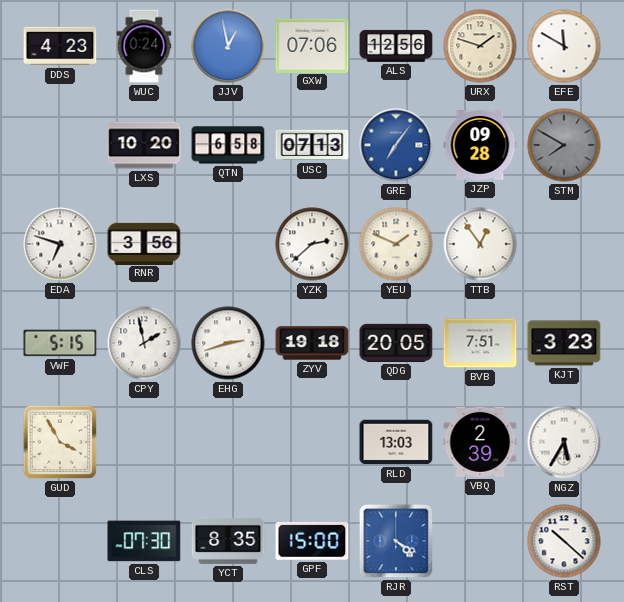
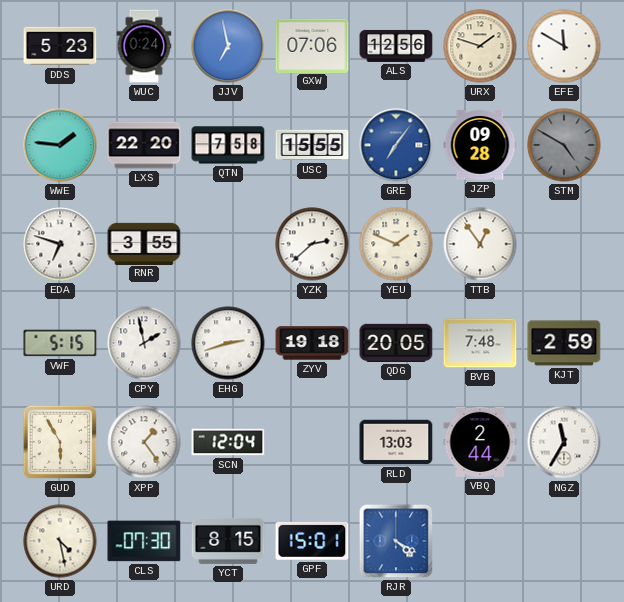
DDS: 4:23 -> 5:23
JJV: 12:58 -> 6:58
WWE: none -> 1:46
LXS: 10:20 -> 22:20
QTN: 6:58 -> 7:58
USC: 07:13 -> 15:55
STM: 7:50 -> 4:50
RNR: 3:56 -> 3:55
BVB: 7:51 -> 7:48
KJT: 3:23 -> 2:59
GUD: 3:55 -> 5:55
XPP: none -> 1:24
SCN: none -> 12:04
VBQ: 2:39 -> 2:44
NGZ: 5:35 -> 11:35
URD: none -> 4:28
YCT: 8:35 -> 8:15
GPF: 15:00 -> 15:01
RST: 10:22 -> none
